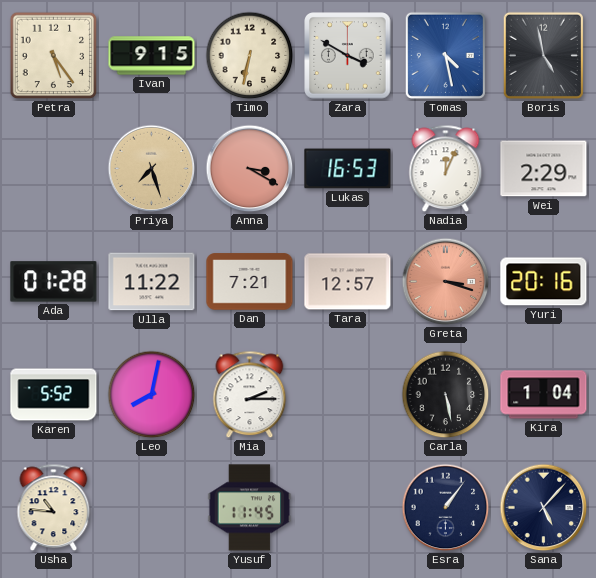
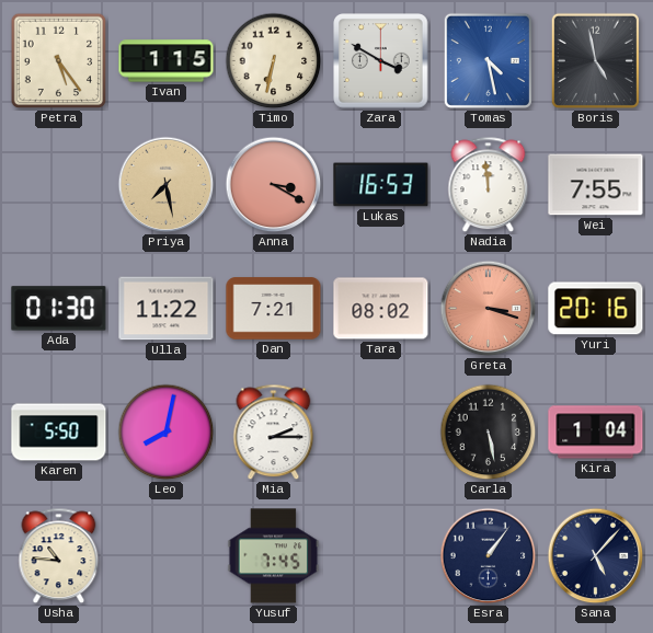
Ivan: 9:15 -> 1:15
Priya: 7:27 -> 7:28
Nadia: 12:04 -> 11:59
Wei: 2:29 -> 7:55
Ada: 01:28 -> 01:30
Tara: 12:57 -> 08:02
Karen: 5:52 -> 5:50
Yusuf: 11:45 -> 7:45
